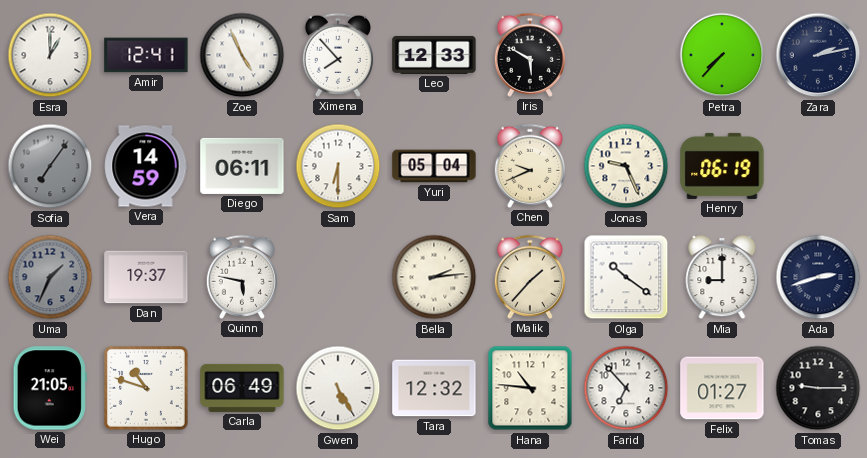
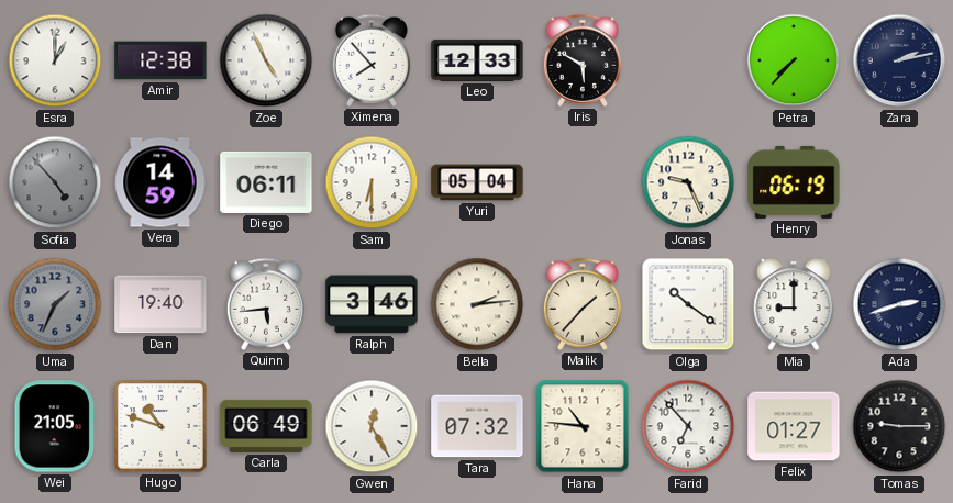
Amir: 12:41 -> 12:38
Sofia: 7:06 -> 4:53
Chen: 9:41 -> none
Dan: 19:37 -> 19:40
Quinn: 5:47 -> 5:44
Ralph: none -> 3:46
Gwen: 5:25 -> 12:25
Tara: 12:32 -> 07:32
